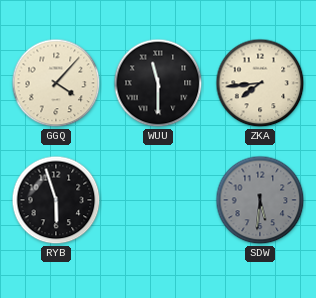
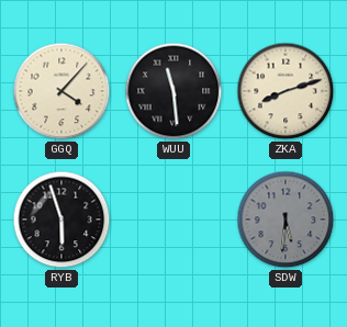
WUU: 11:30 -> 11:29
ZKA: 7:44 -> 8:12
